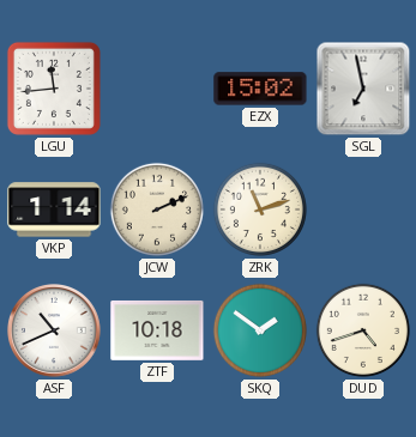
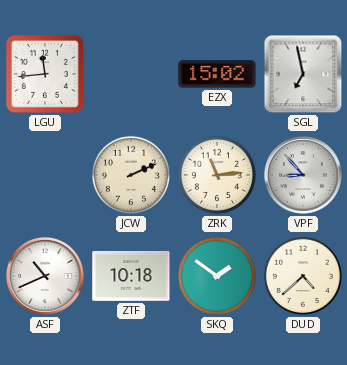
VKP: 1:14 -> none
ZRK: 11:12 -> 11:14
VPF: none -> 8:53
DUD: 4:42 -> 4:38
